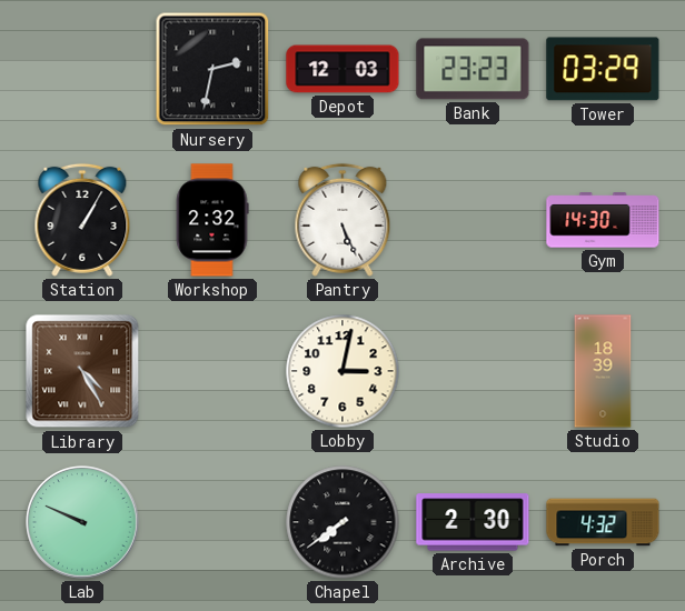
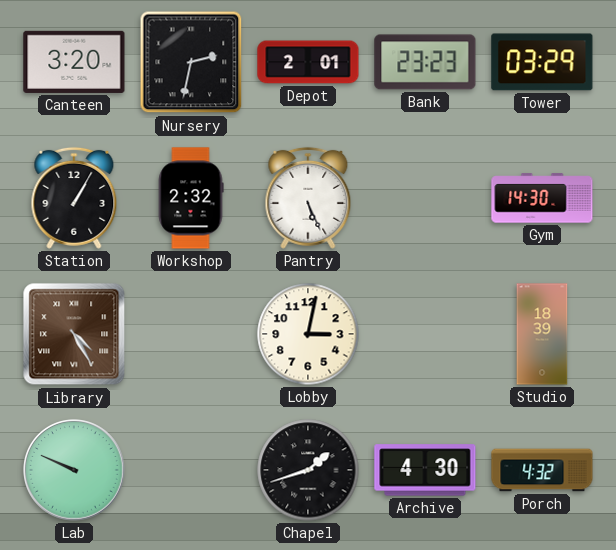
Canteen: none -> 3:20
Depot: 12:03 -> 2:01
Chapel: 7:39 -> 1:42
Archive: 2:30 -> 4:30
